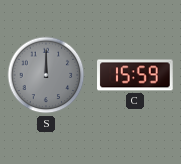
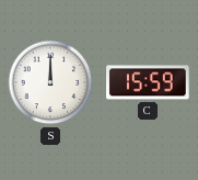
S dial: grey -> white
